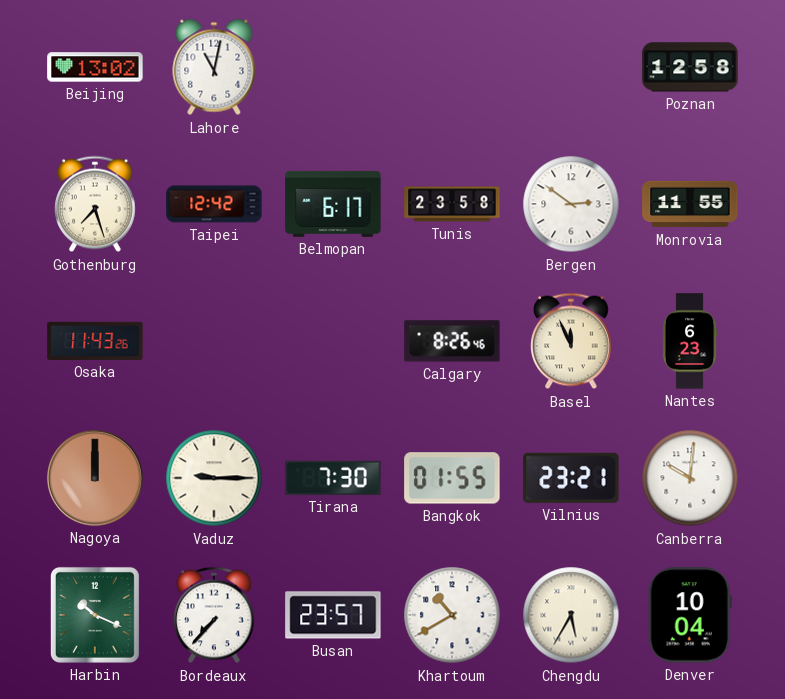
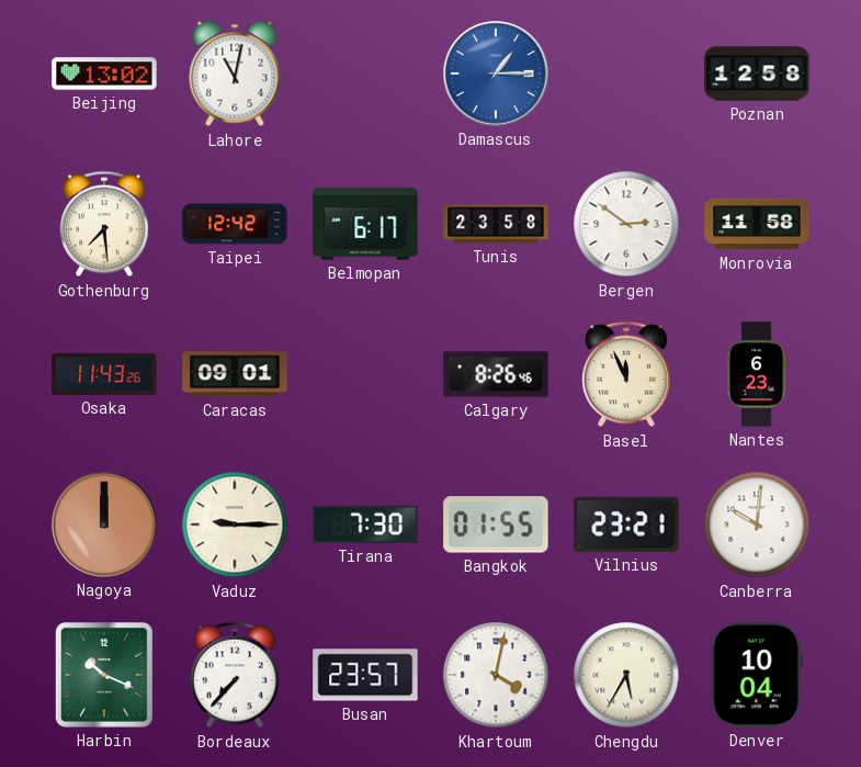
Damascus: none -> 1:15
Gothenburg: 7:27 -> 7:29
Monrovia: 11:55 -> 11:58
Caracas: none -> 09:01
Khartoum: 10:40 -> 4:02
